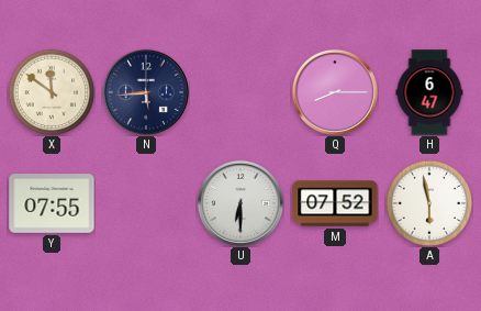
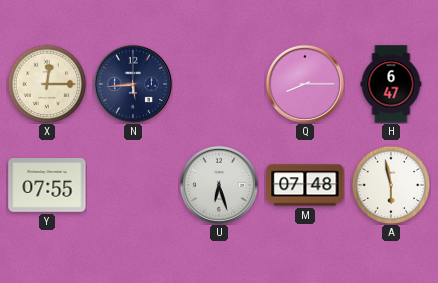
X: 11:51 -> 12:15
U: 6:30 -> 6:27
M: 07:52 -> 07:48
